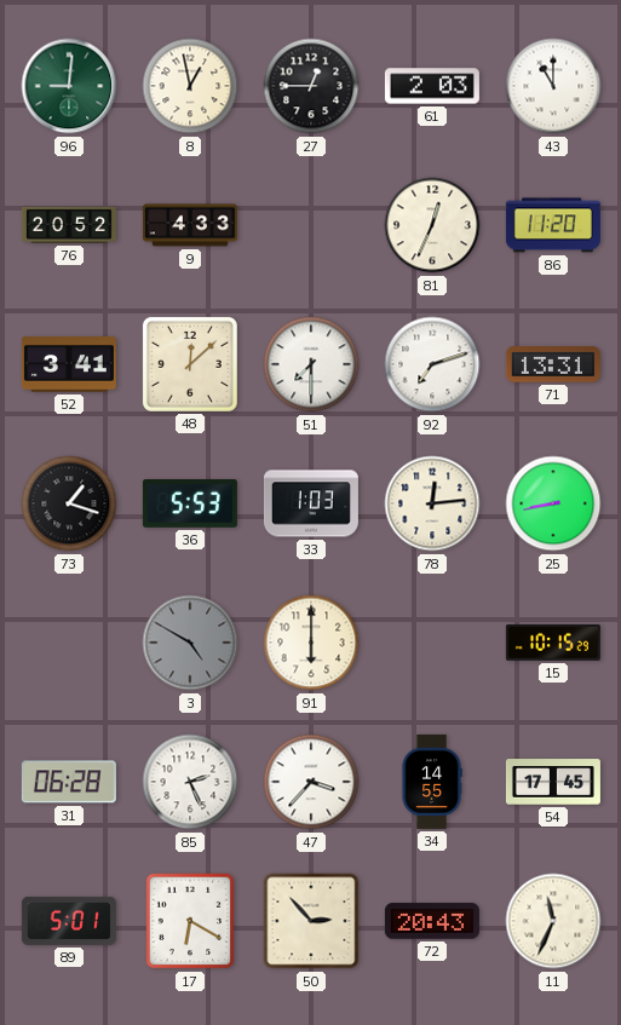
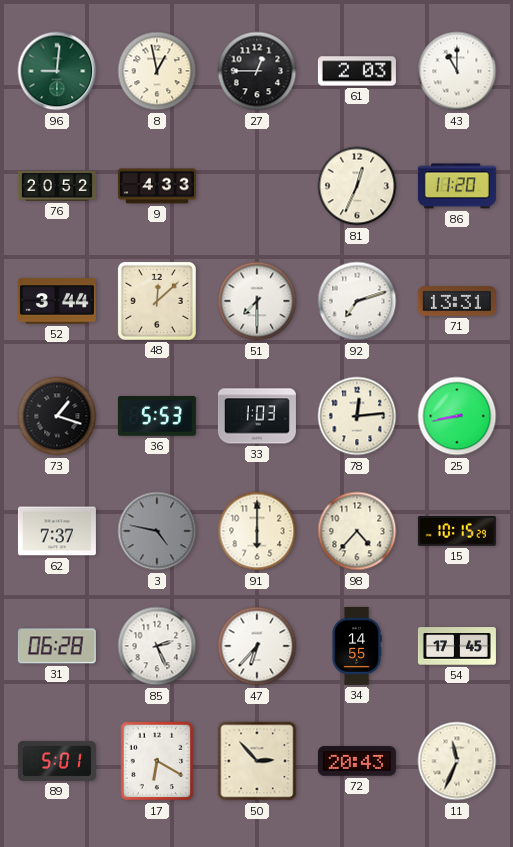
52: 3:41 -> 3:44
62: none -> 7:37
3: 4:50 -> 4:47
98: none -> 4:37
47: 3:37 -> 6:37
